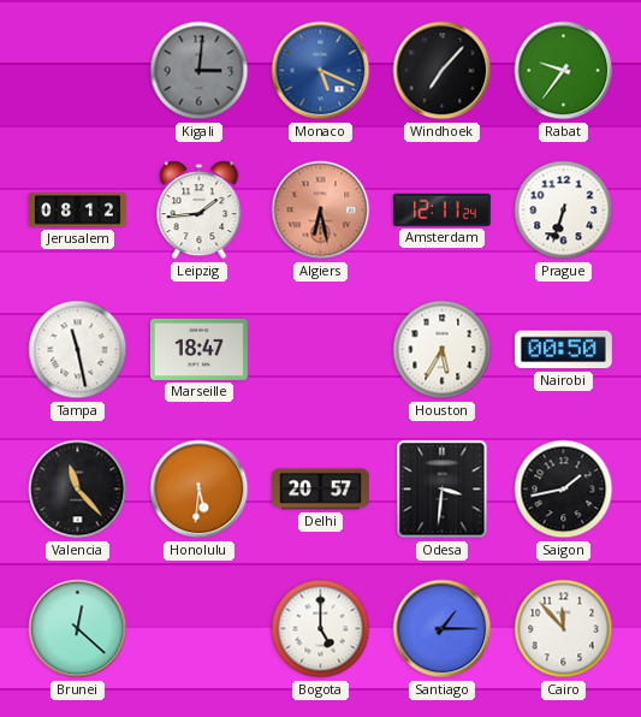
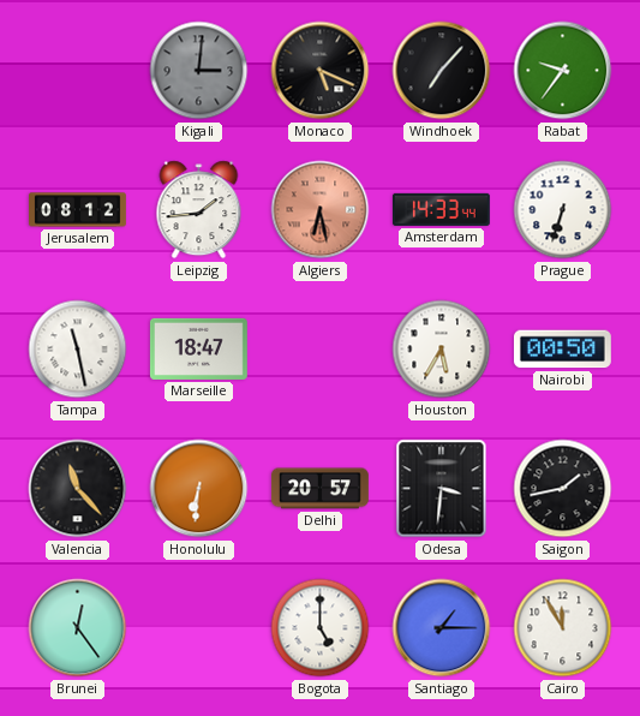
Monaco dial: blue -> black
Amsterdam: 12:11 -> 14:33
Honolulu: 5:31 -> 6:31
Brunei: 12:22 -> 12:24
Cairo: 11:53 -> 11:55
